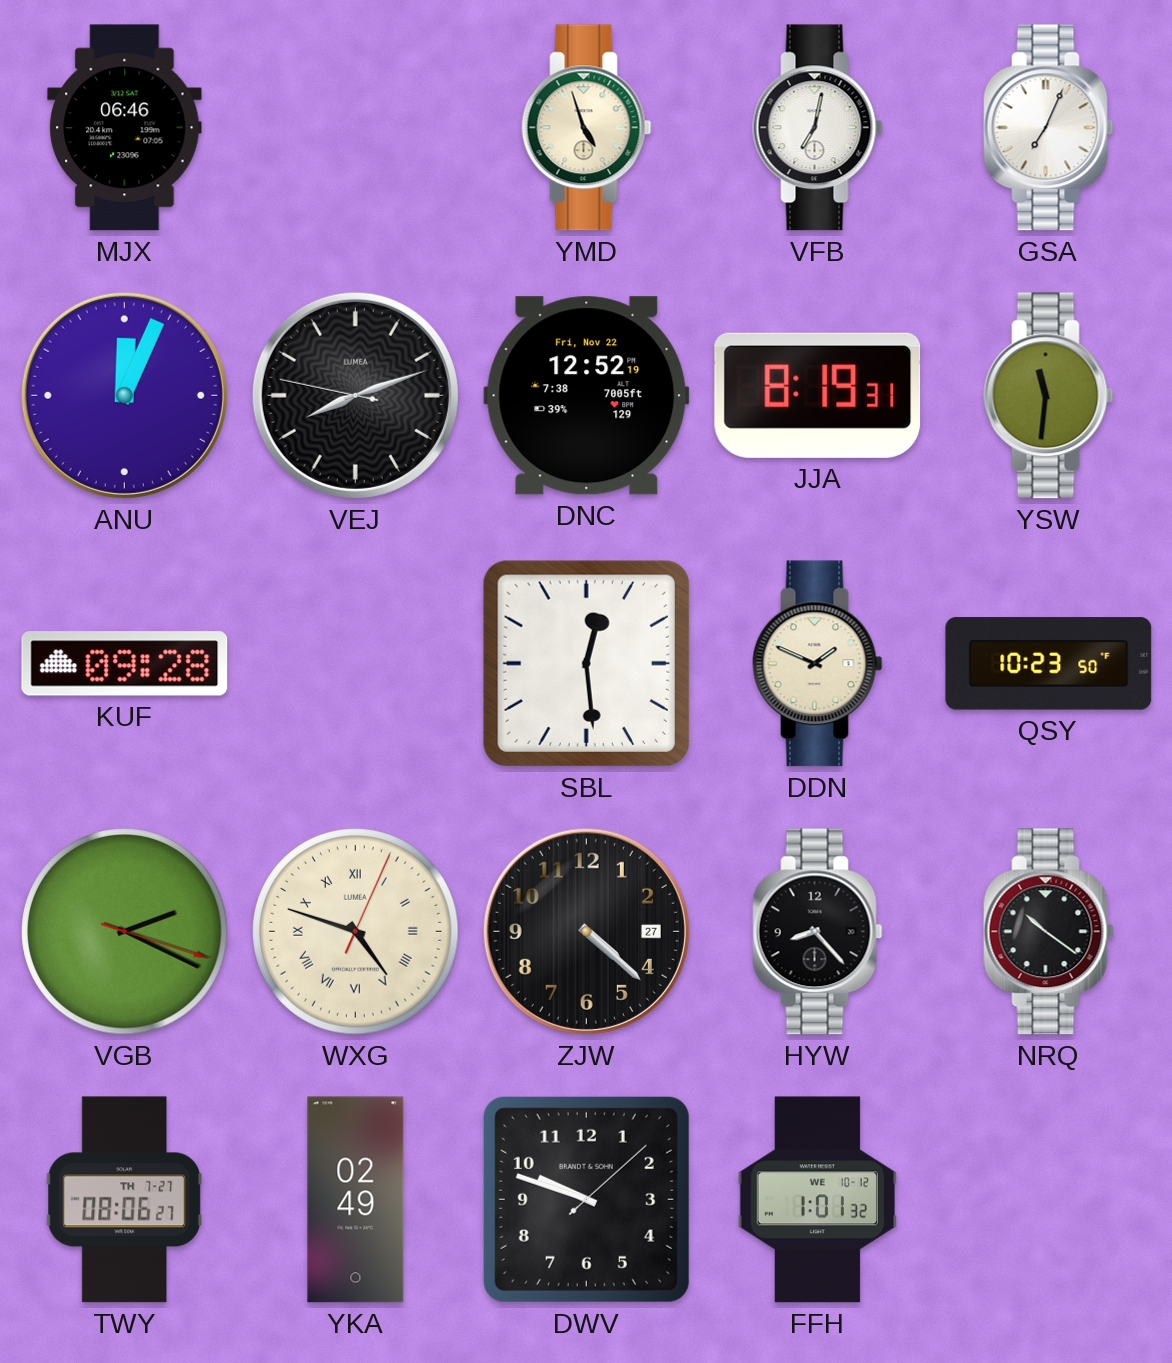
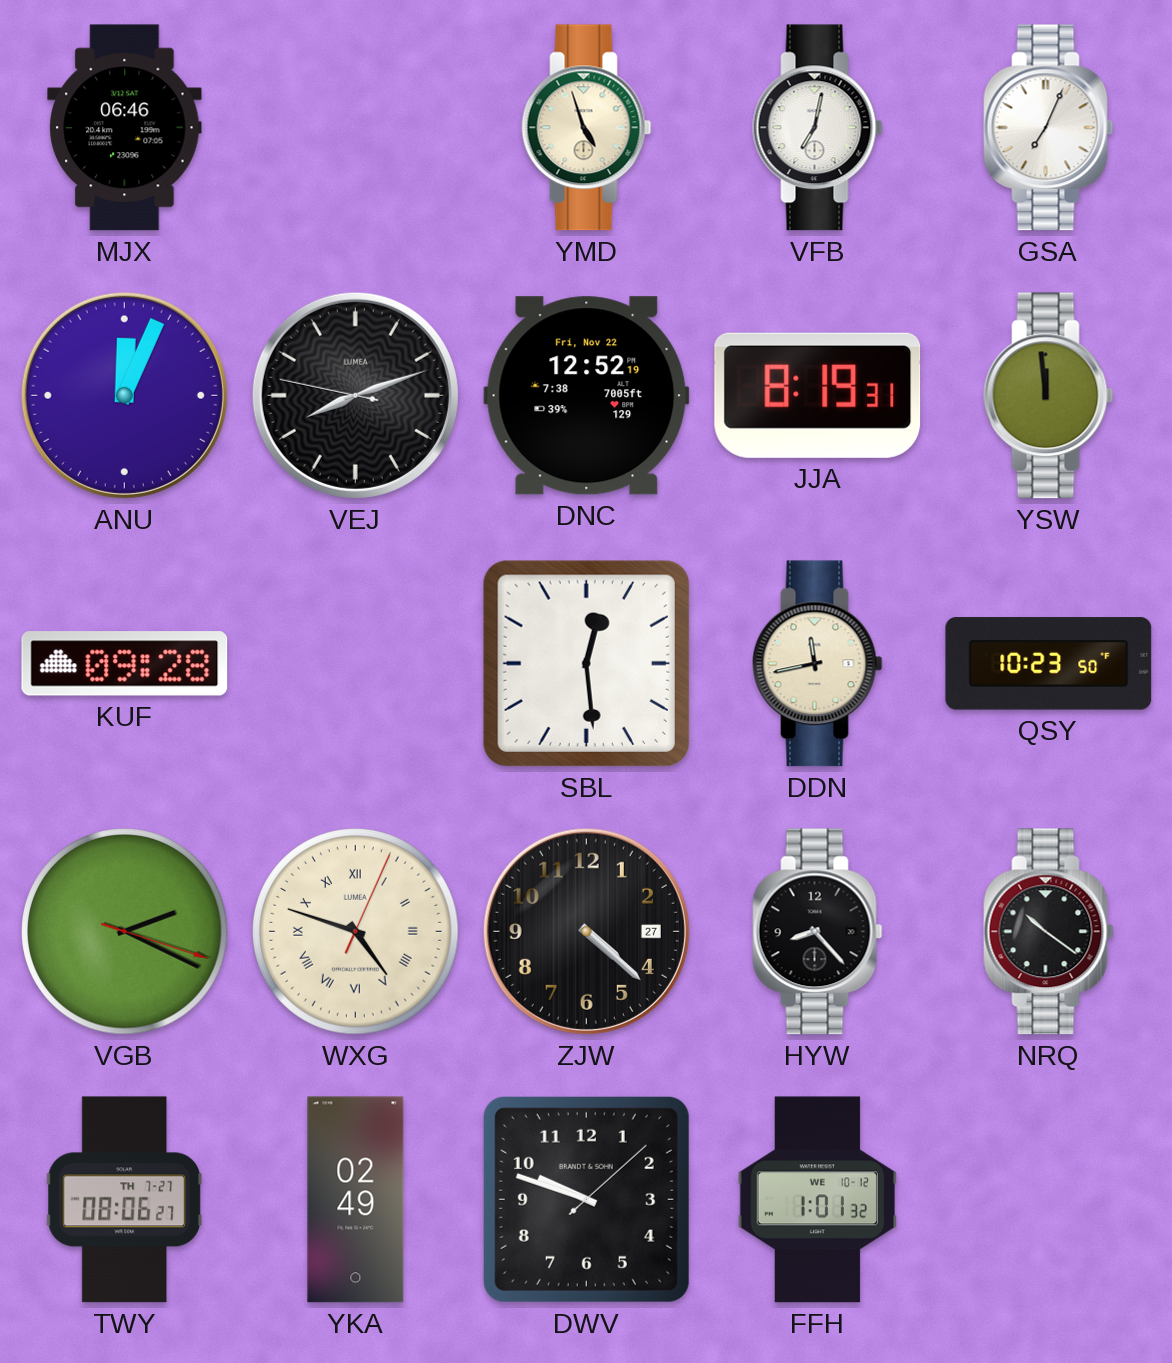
YSW: 11:31 -> 11:59
DDN: 1:49 -> 11:43
